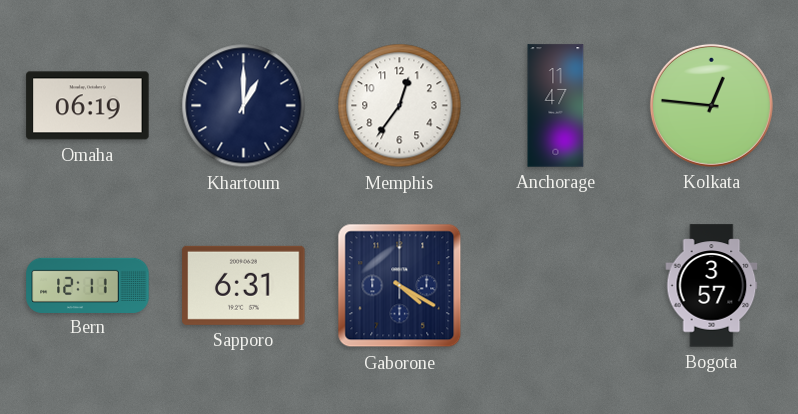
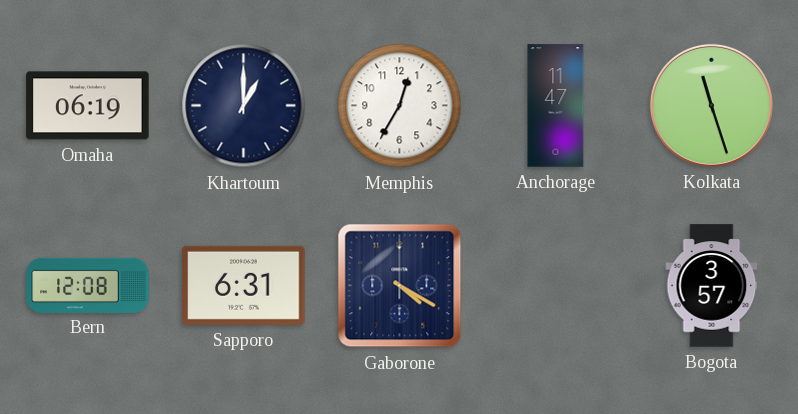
Memphis: 12:36 -> 12:35
Kolkata: 12:46 -> 11:27
Bern: 12:11 -> 12:08
